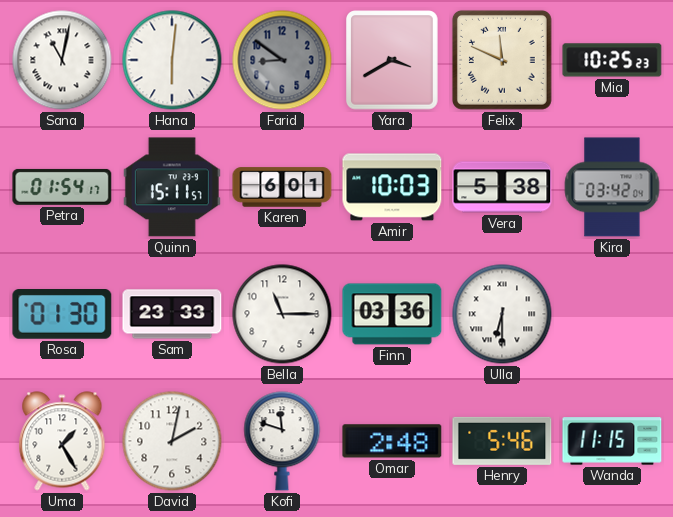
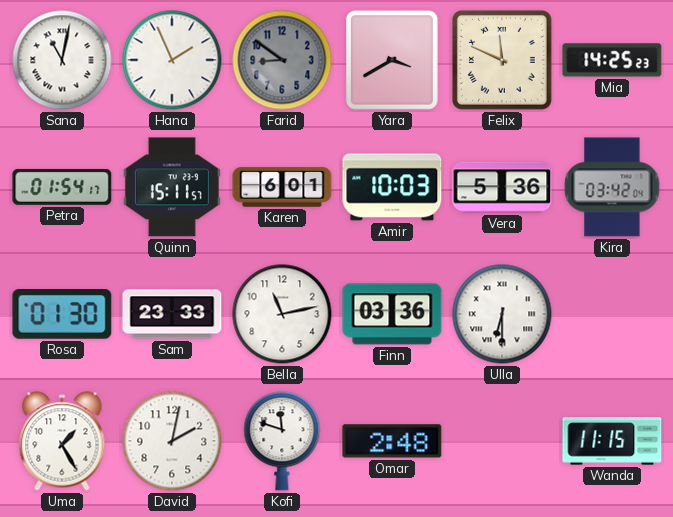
Hana: 6:01 -> 1:56
Mia: 10:25 -> 14:25
Vera: 5:38 -> 5:36
Bella: 11:15 -> 11:13
Henry: 5:46 -> none
